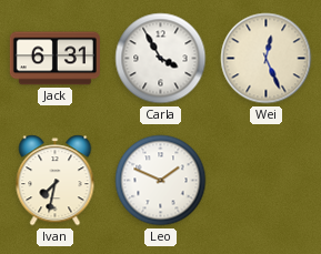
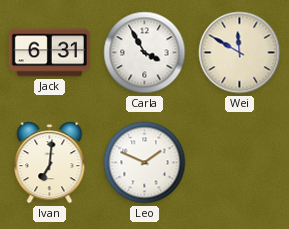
Wei: 12:26 -> 11:50
Ivan: 7:32 -> 7:01
